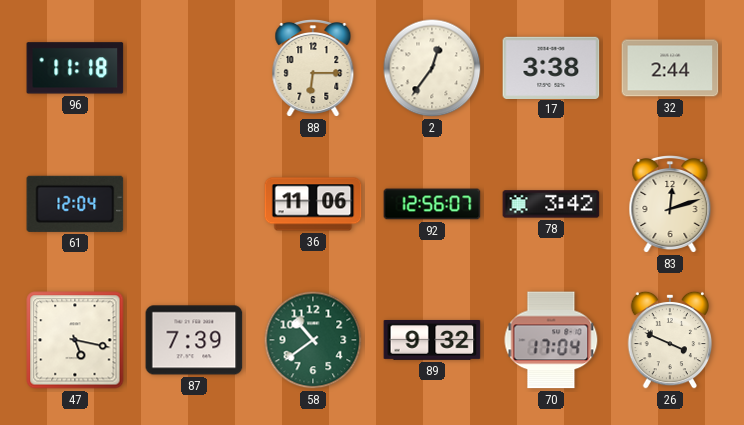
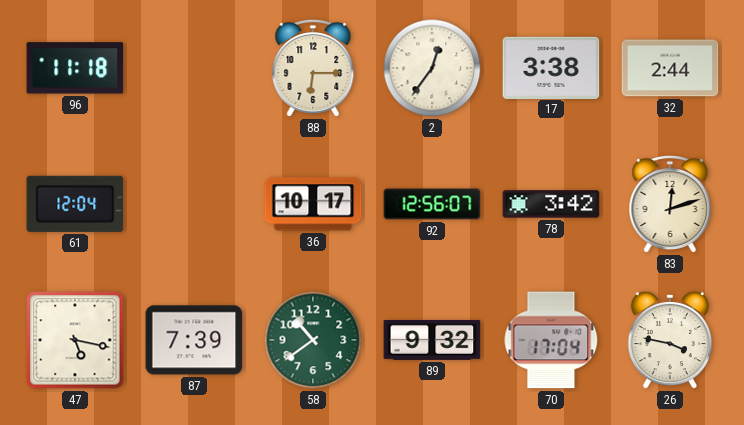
36: 11:06 -> 10:17
26: 3:49 -> 3:47
